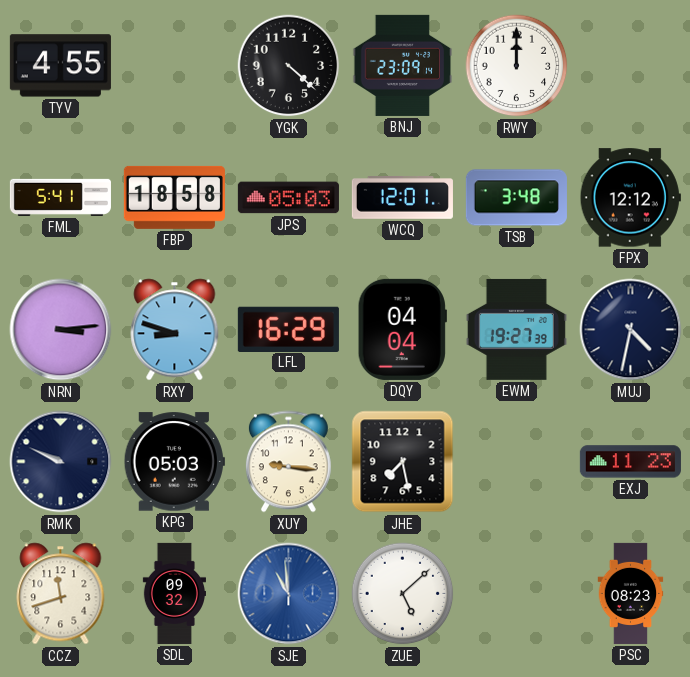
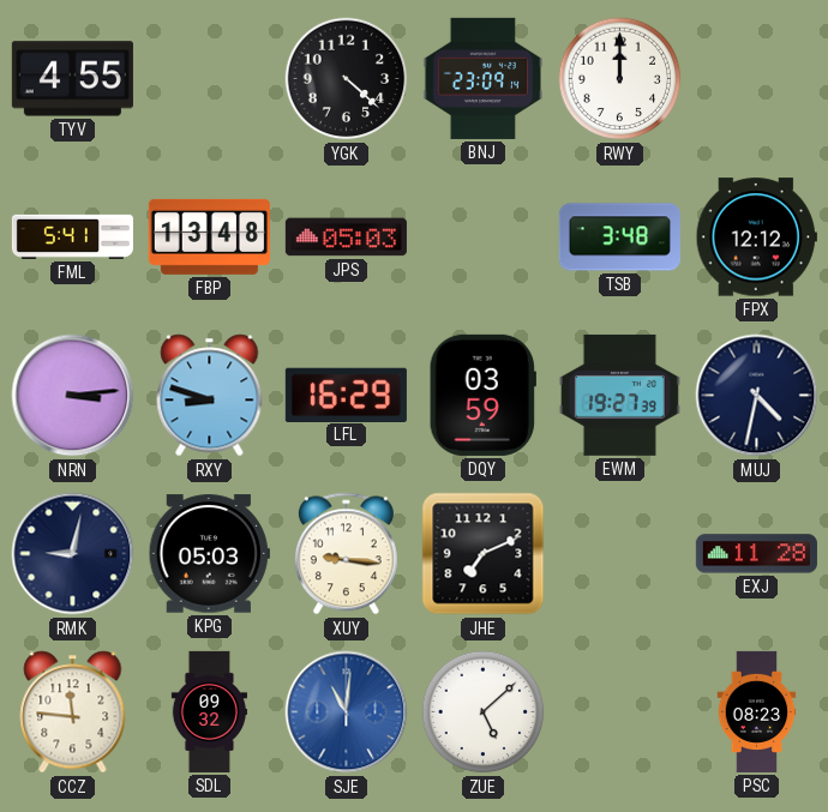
FBP: 18:58 -> 13:48
WCQ: 12:01 -> none
DQY: 04:04 -> 03:59
RMK: 9:49 -> 9:02
JHE: 7:28 -> 7:11
EXJ: 11:23 -> 11:28
CCZ: 11:42 -> 11:46
SJE: 10:59 -> 11:01
